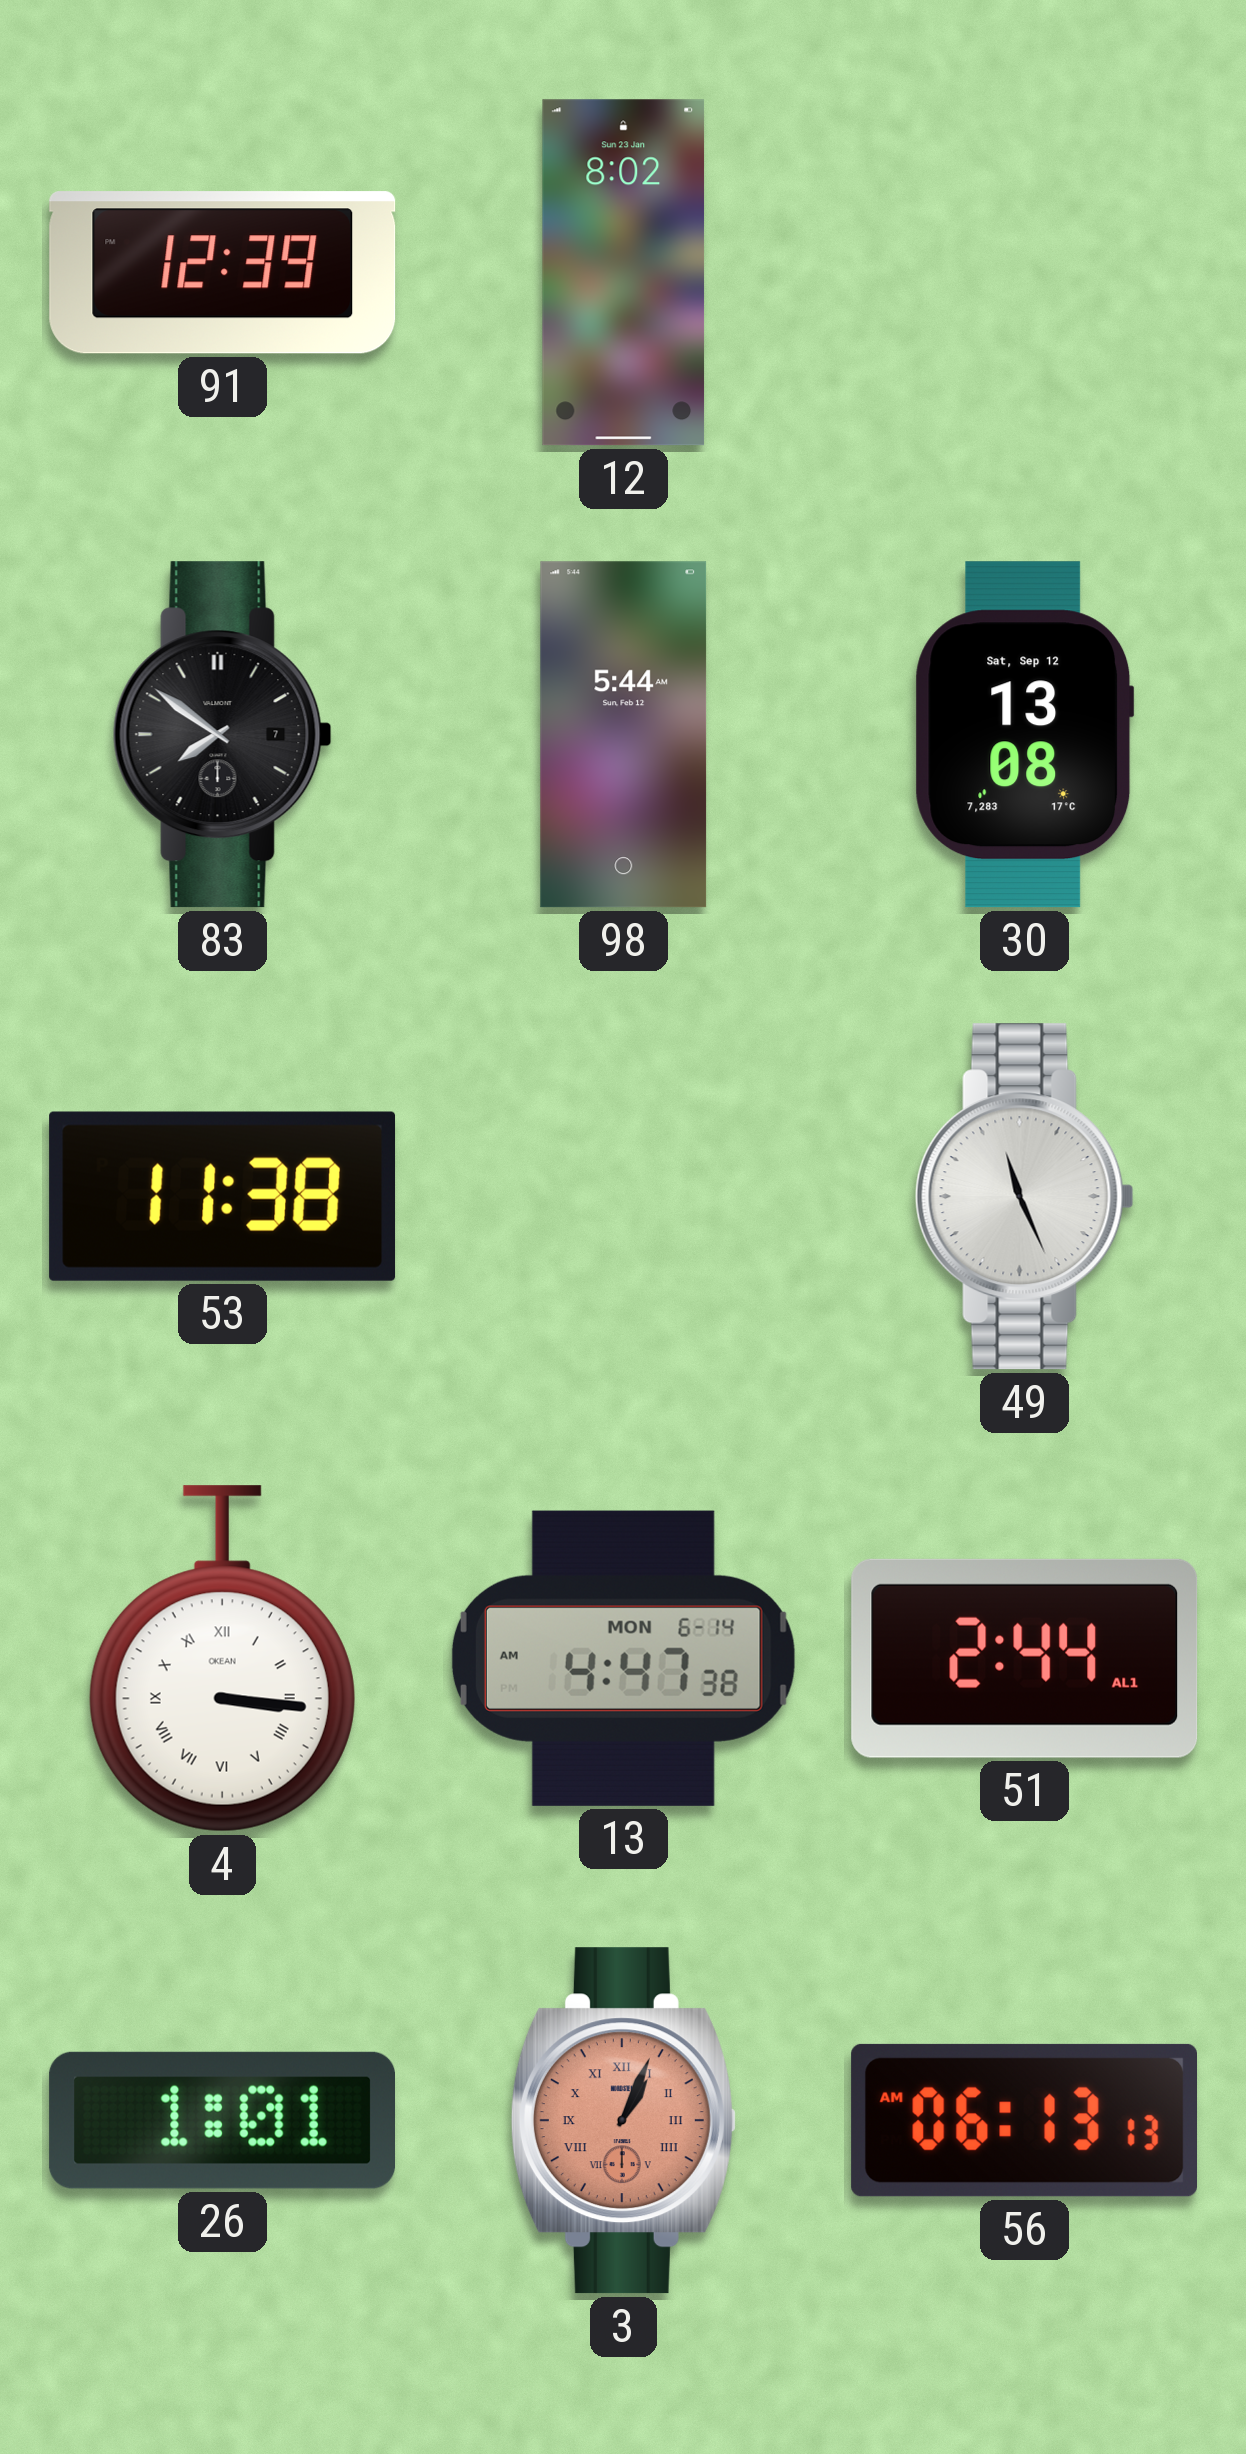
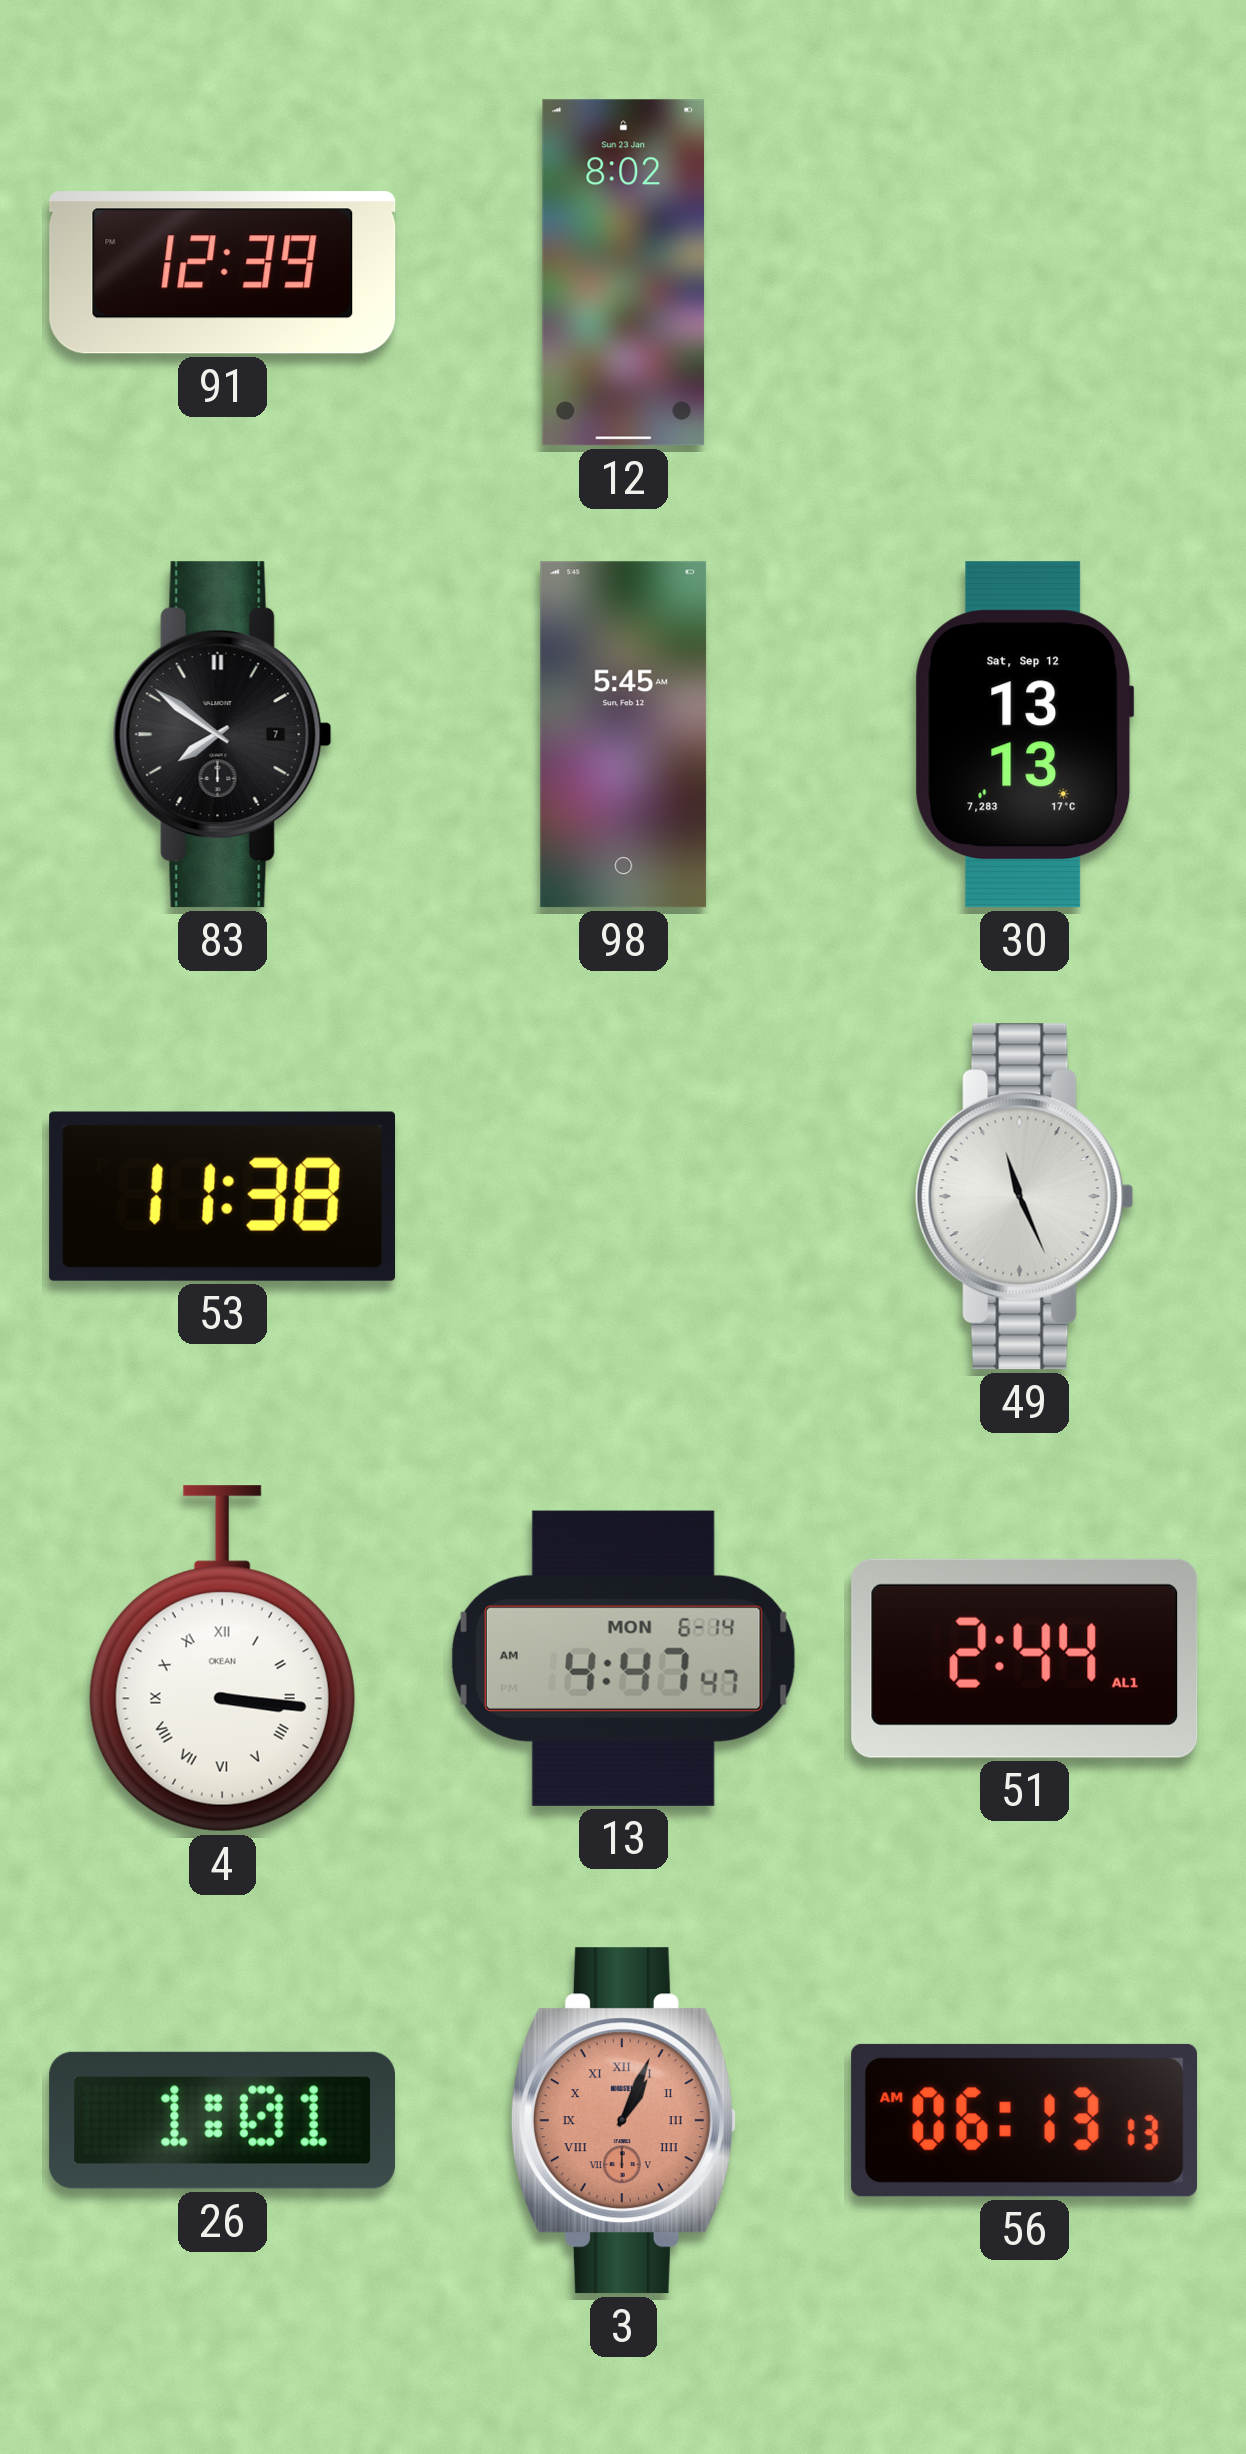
98: 5:44 -> 5:45
30: 13:08 -> 13:13
13: 4:47:38 AM -> 4:47:47 AM
